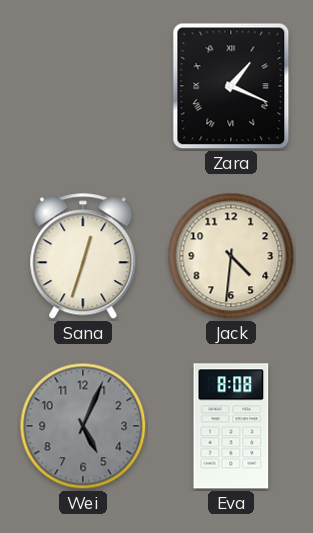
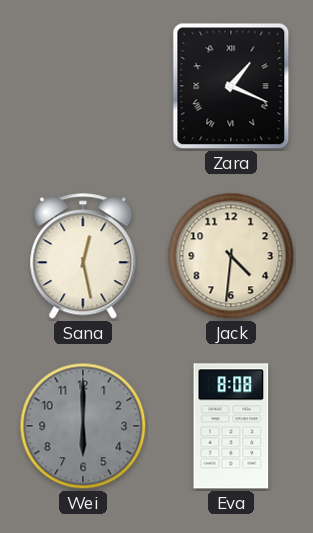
Sana: 12:33 -> 12:28
Wei: 5:04 -> 6:00
